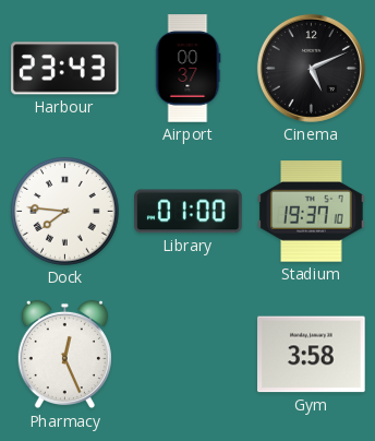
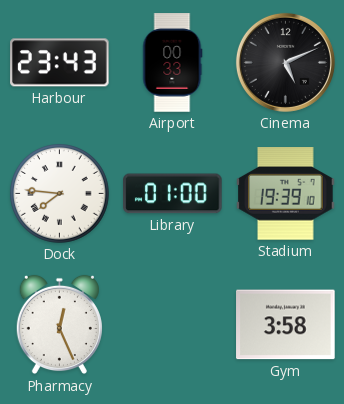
Airport: 00:37 -> 00:33
Stadium: 19:37 -> 19:39
